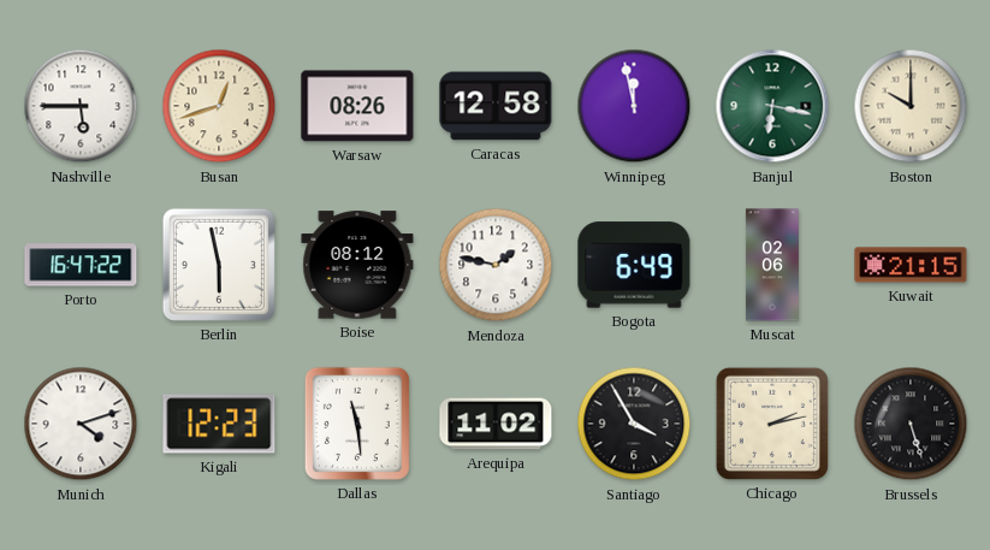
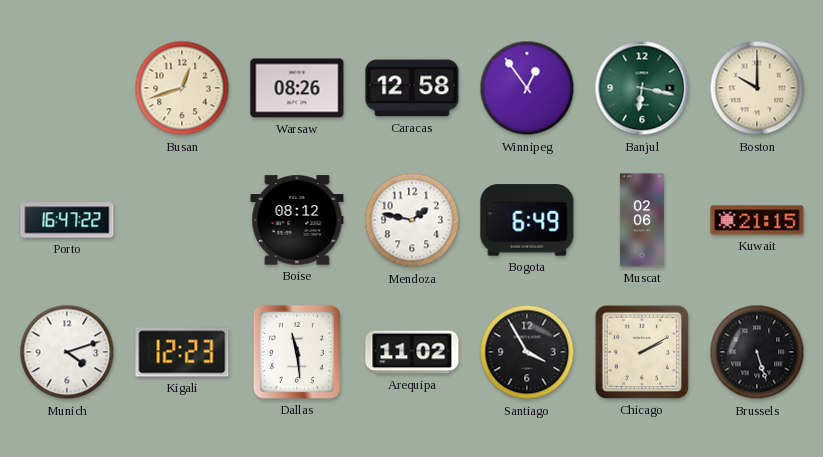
Nashville: 5:45 -> none
Winnipeg: 11:58 -> 12:54
Berlin: 5:58 -> none
Chicago: 2:13 -> 2:10
